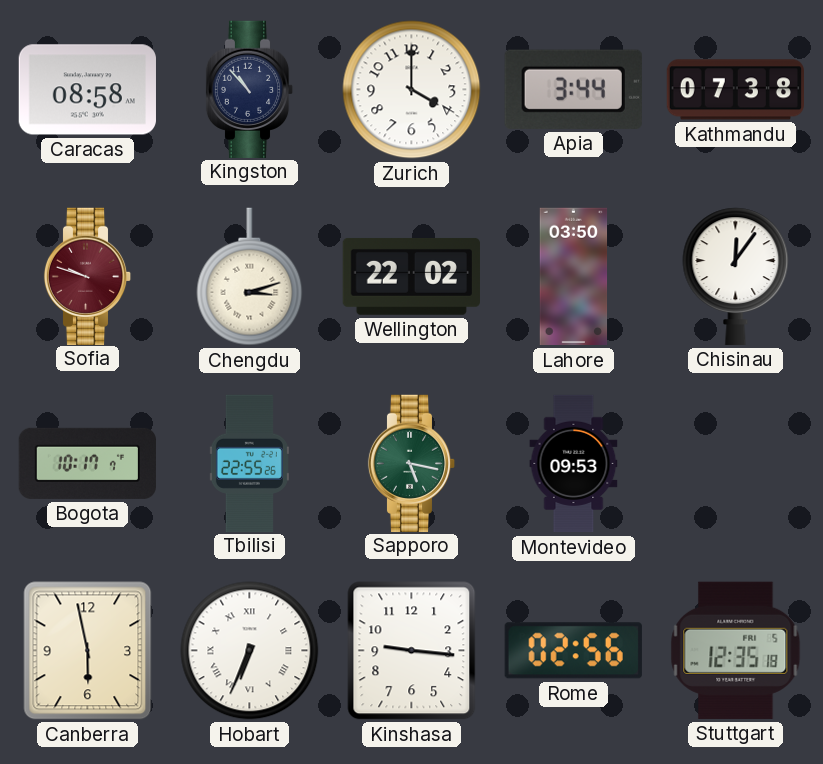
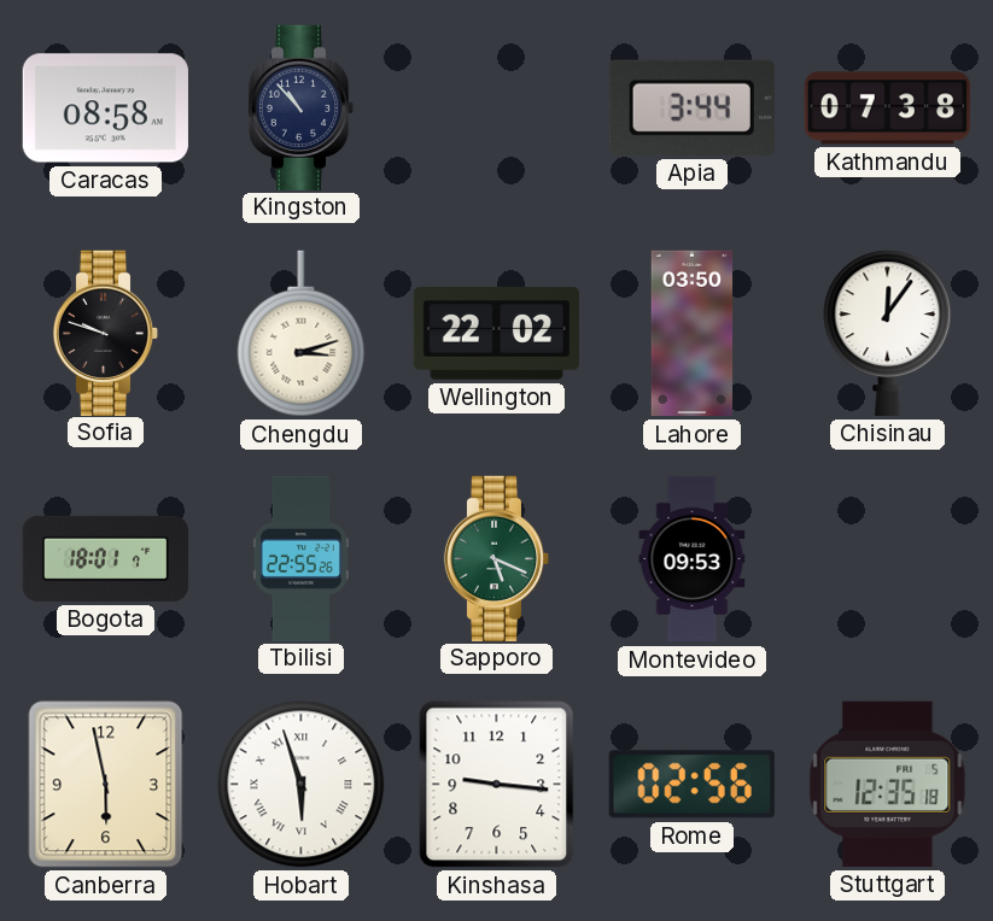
Zurich: 4:00 -> none
Sofia dial: burgundy -> black
Bogota: 10:17 -> 18:01
Sapporo: 5:17 -> 5:19
Hobart: 6:34 -> 5:57
